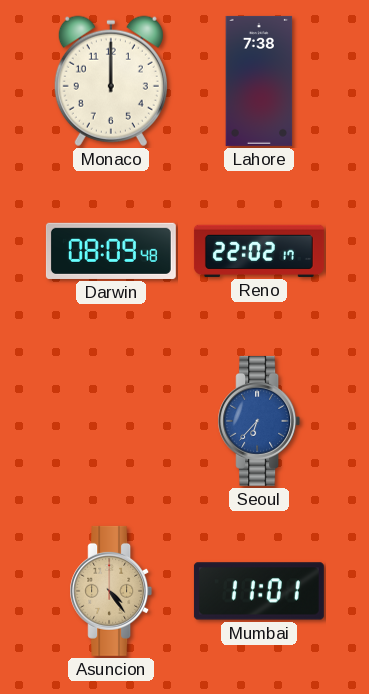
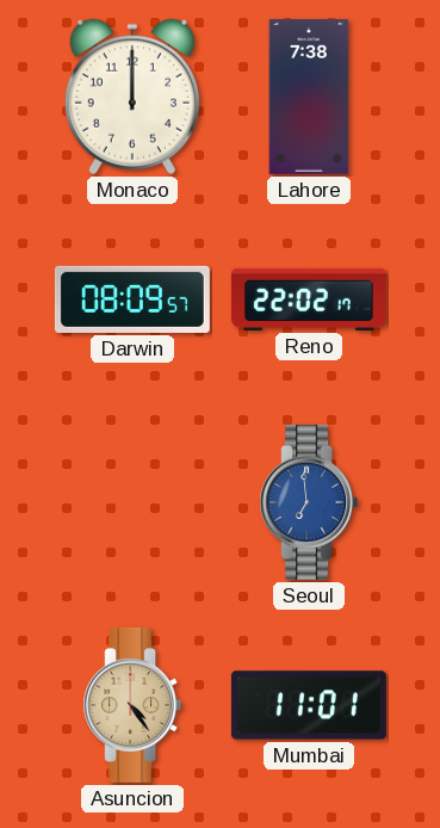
Darwin: 08:09:48 -> 08:09:57
Seoul: 6:37 -> 6:59
